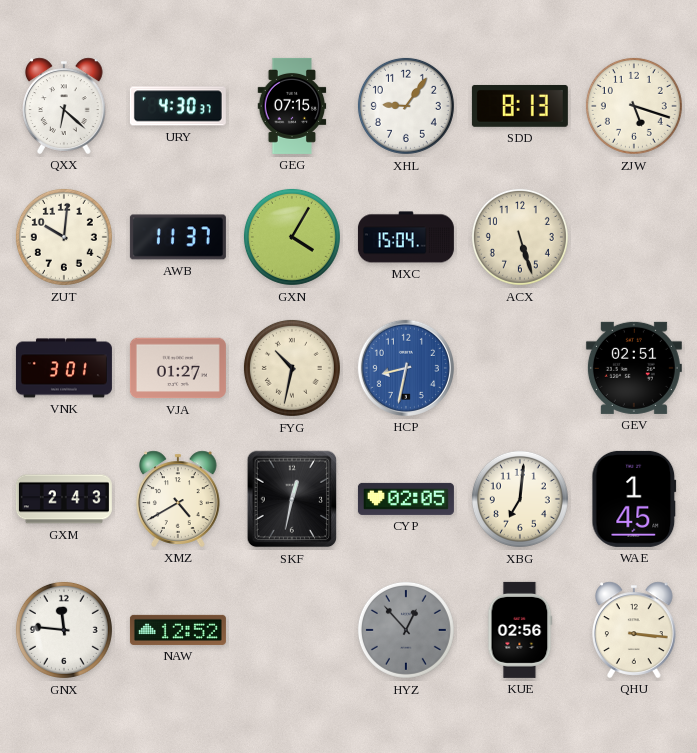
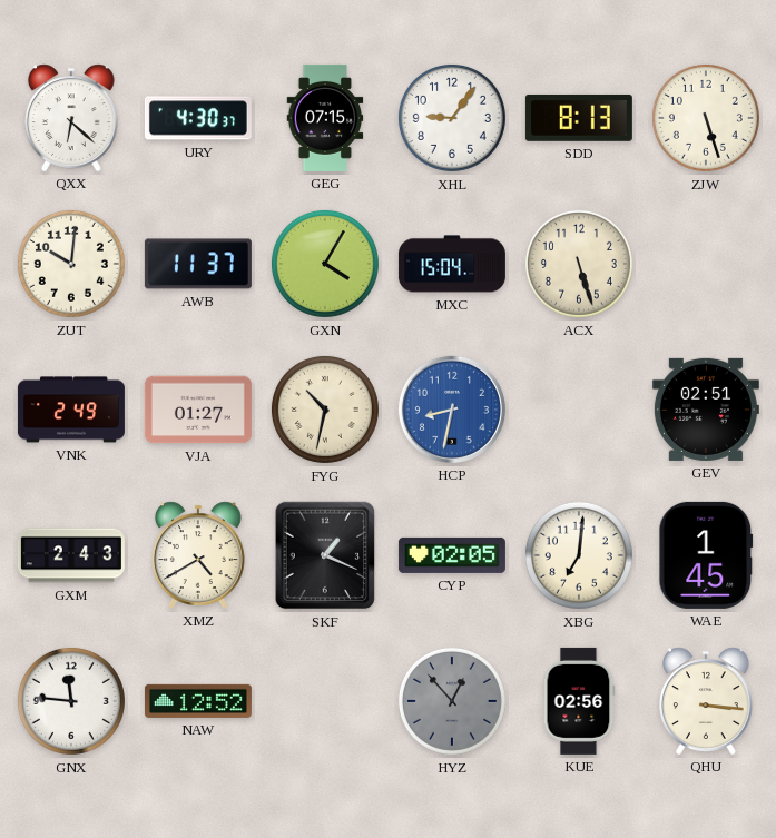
ZJW: 5:18 -> 5:27
VNK: 3:01 -> 2:49
SKF: 12:32 -> 1:19
